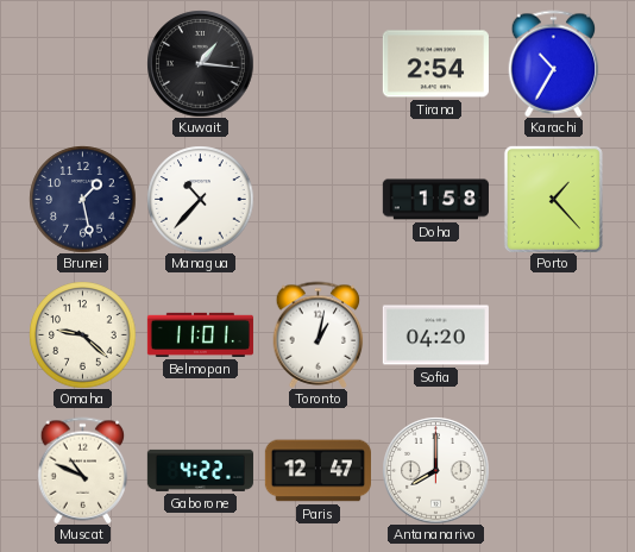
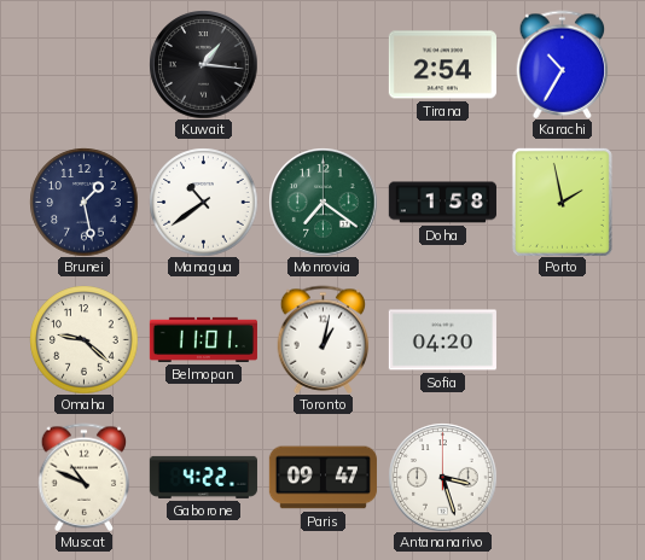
Managua: 10:37 -> 10:39
Monrovia: none -> 7:21
Porto: 1:23 -> 1:58
Paris: 12:47 -> 09:47
Antananarivo: 8:00 -> 3:27
